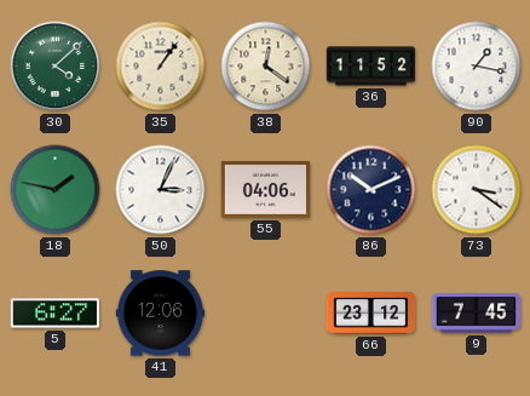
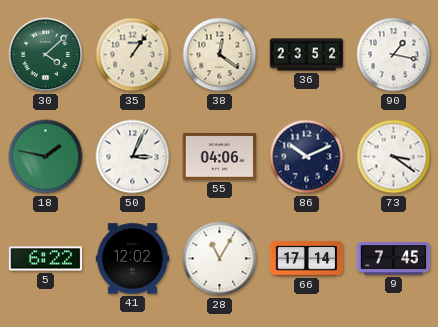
36: 11:52 -> 23:52
5: 6:27 -> 6:22
41: 12:06 -> 12:02
28: none -> 11:05
66: 23:12 -> 17:14
